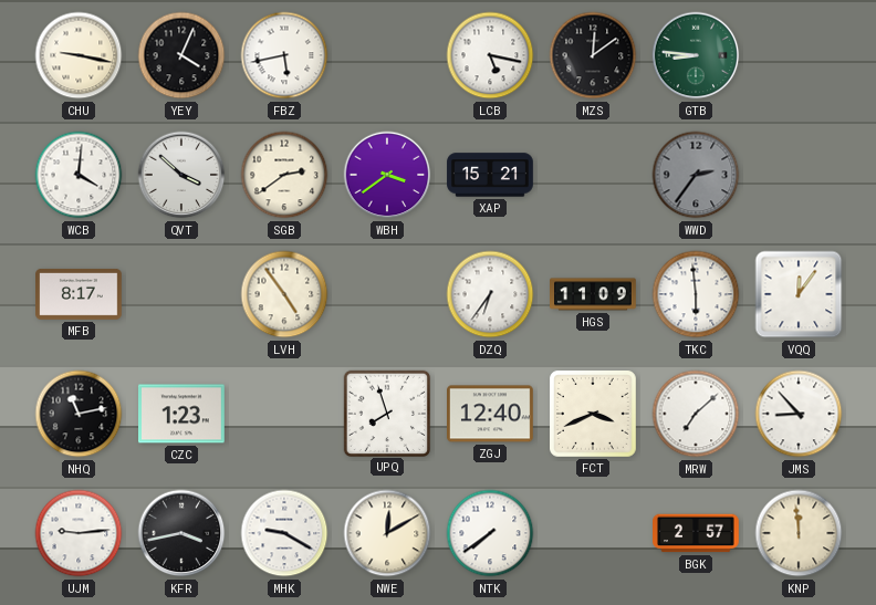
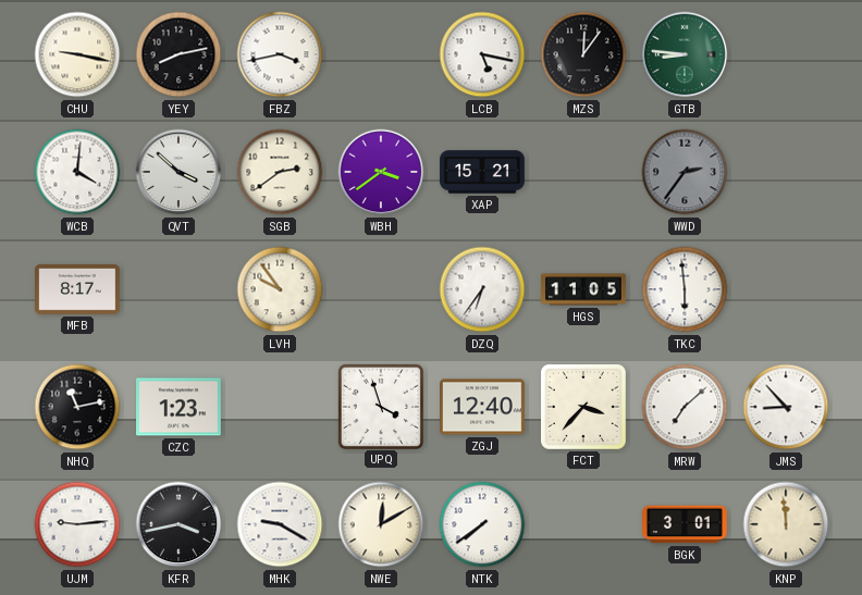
YEY: 4:04 -> 8:13
FBZ: 5:43 -> 3:43
MZS: 12:09 -> 12:06
LVH: 4:54 -> 9:54
HGS: 11:09 -> 11:05
VQQ: 12:06 -> none
UPQ: 7:57 -> 3:57
FCT: 3:41 -> 3:37
BGK: 2:57 -> 3:01
